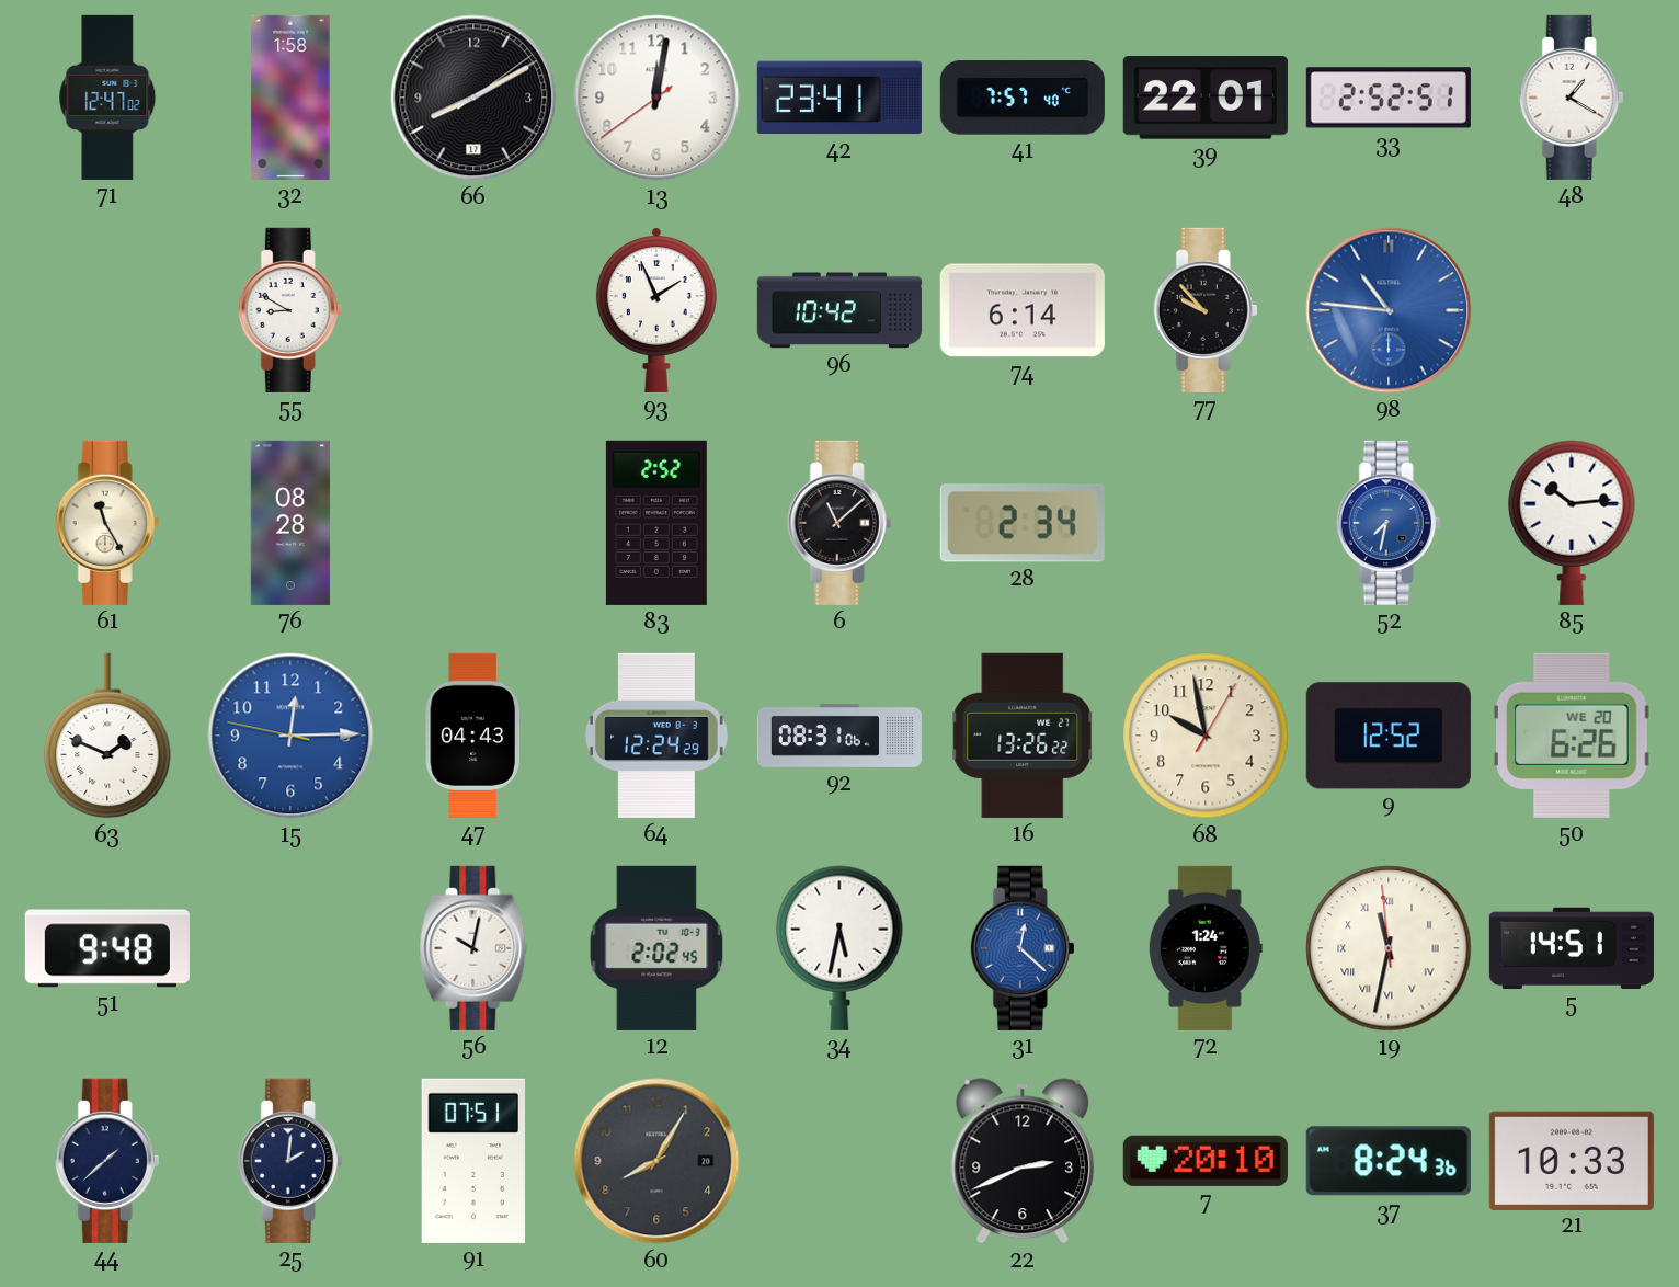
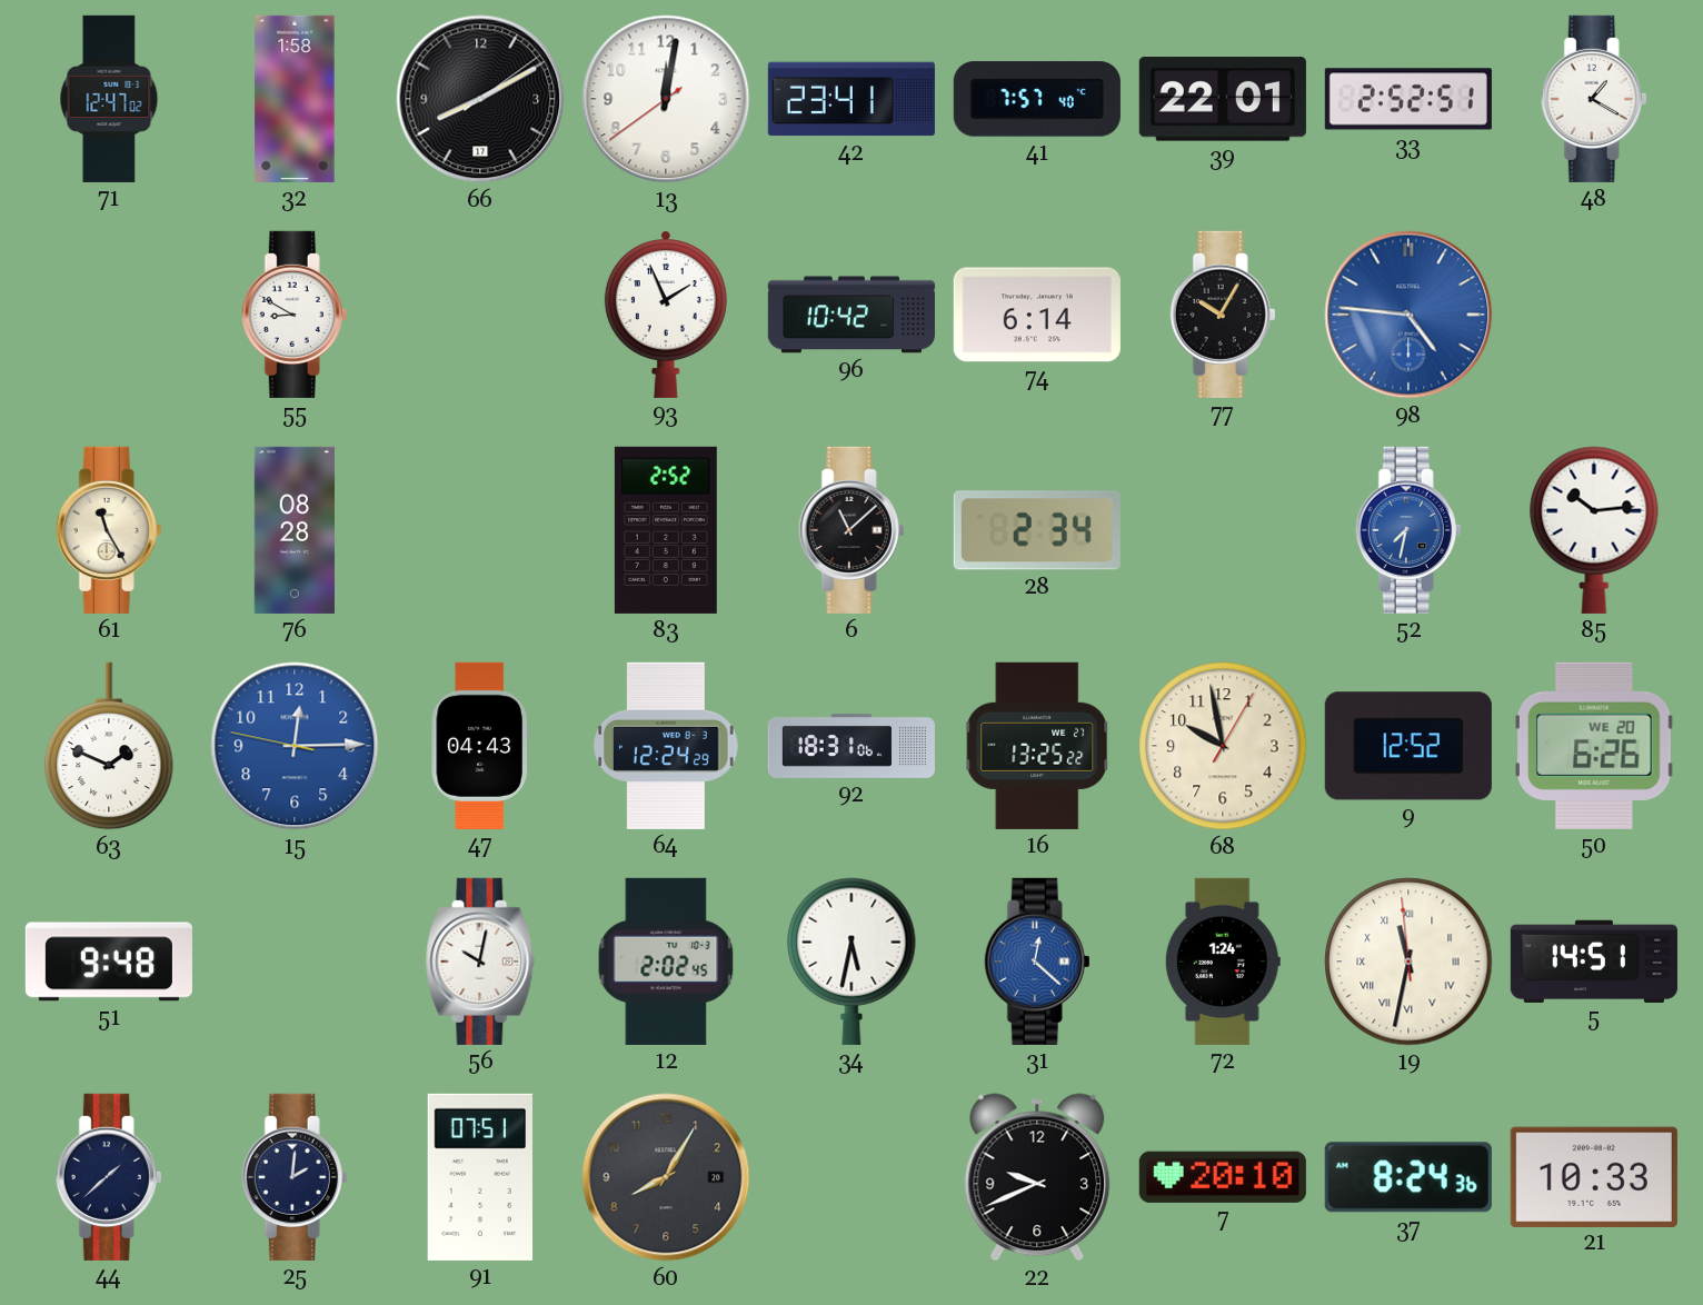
77: 9:53 -> 10:05
98: 10:46 -> 4:46
92: 08:31 -> 18:31
16: 13:26 -> 13:25
22: 2:41 -> 9:41
